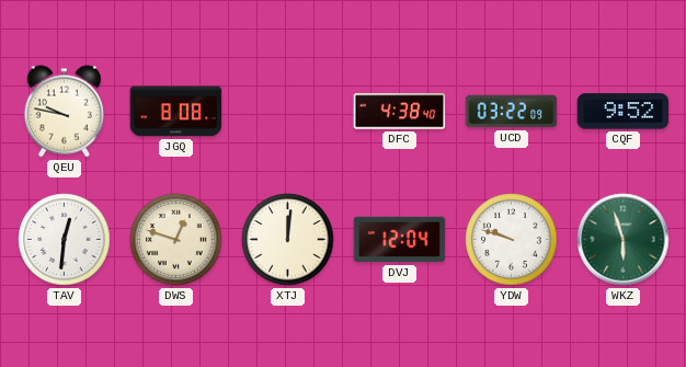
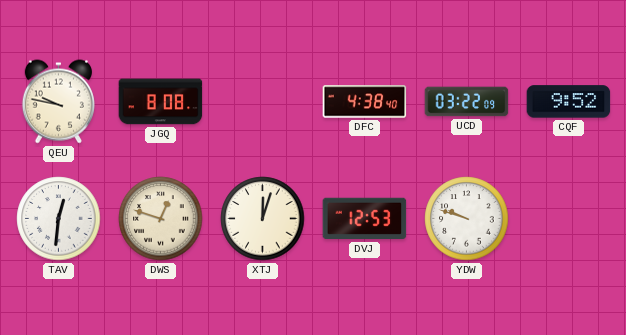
XTJ: 12:01 -> 12:03
DVJ: 12:04 -> 12:53
WKZ: 5:57 -> none
